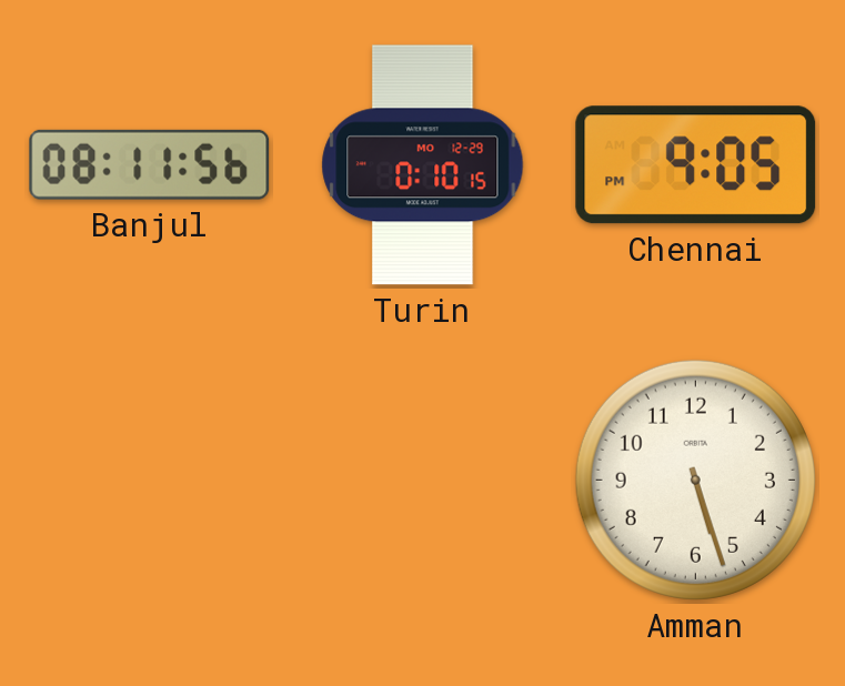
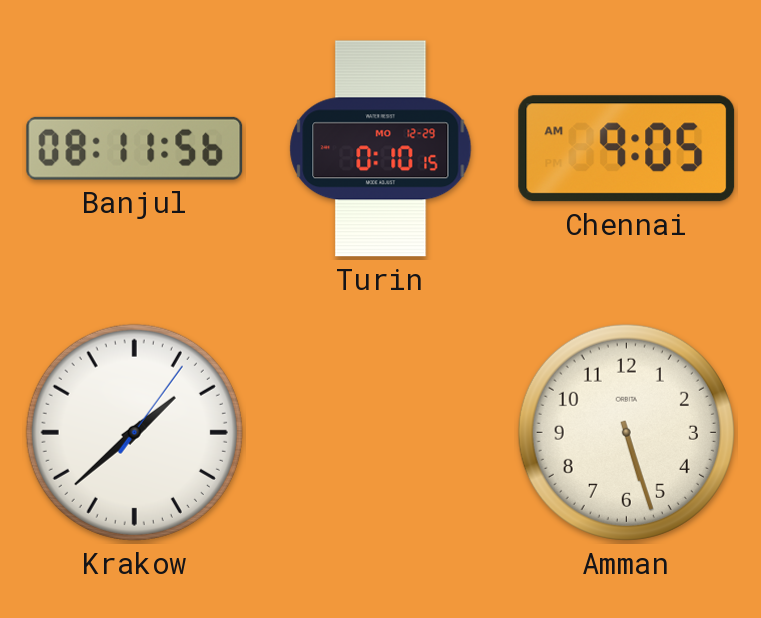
Chennai: 9:05 PM -> 9:05 AM
Krakow: none -> 1:38
